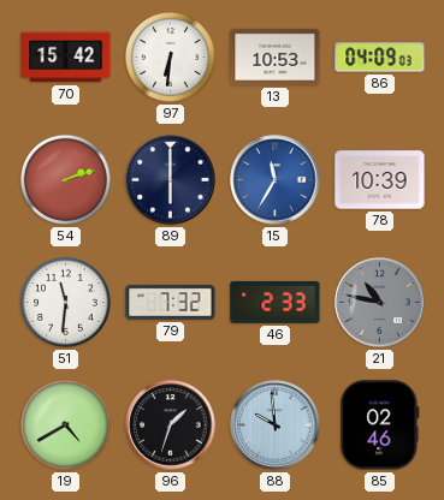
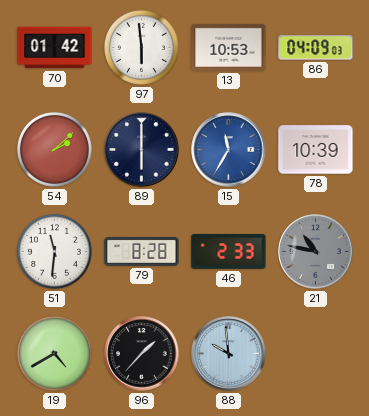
70: 15:42 -> 01:42
97: 6:31 -> 5:59
54: 2:12 -> 2:08
79: 7:32 -> 8:28
96: 1:33 -> 1:37
85: 02:46 -> none
